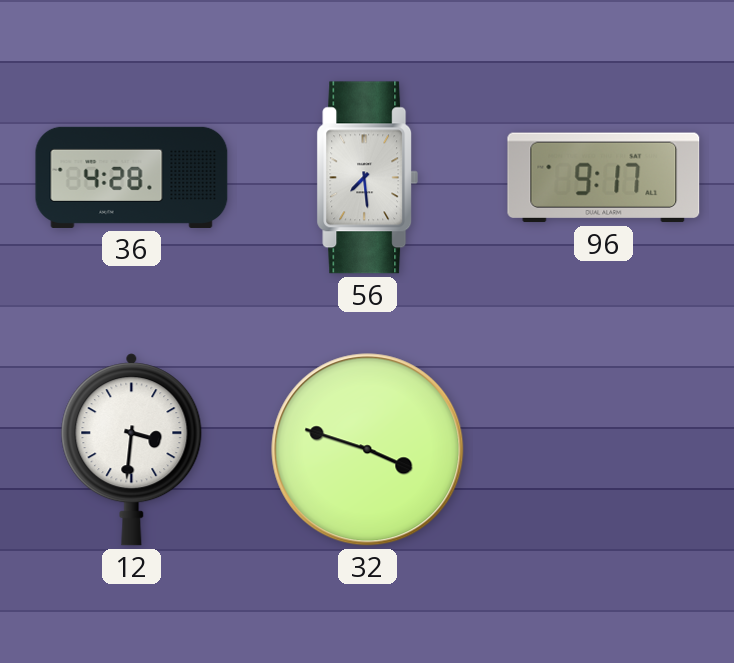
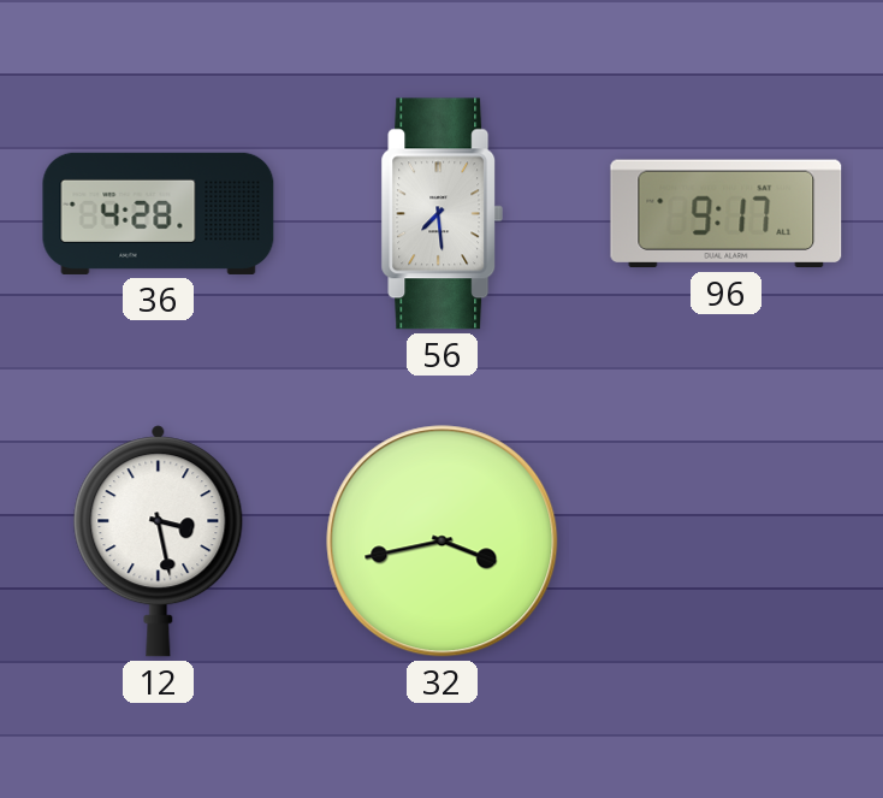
12: 3:31 -> 3:28
32: 3:48 -> 3:43
